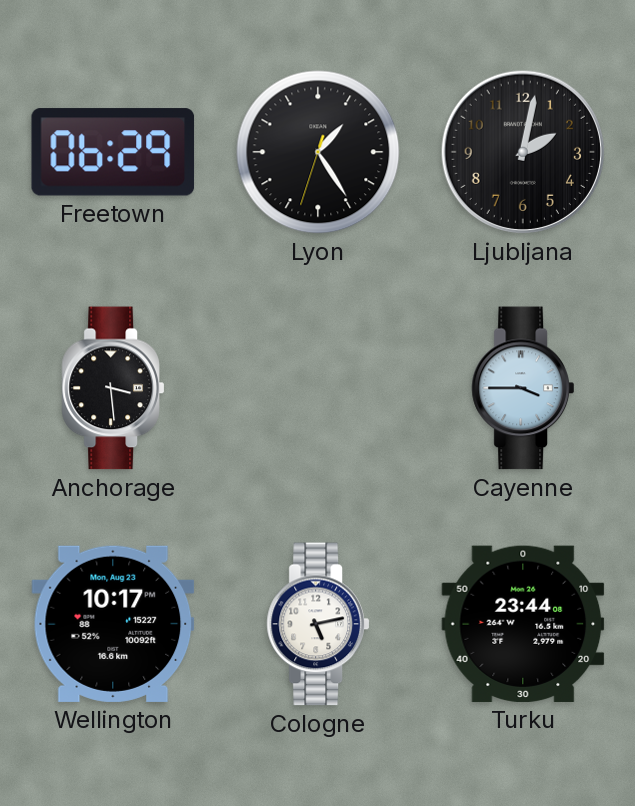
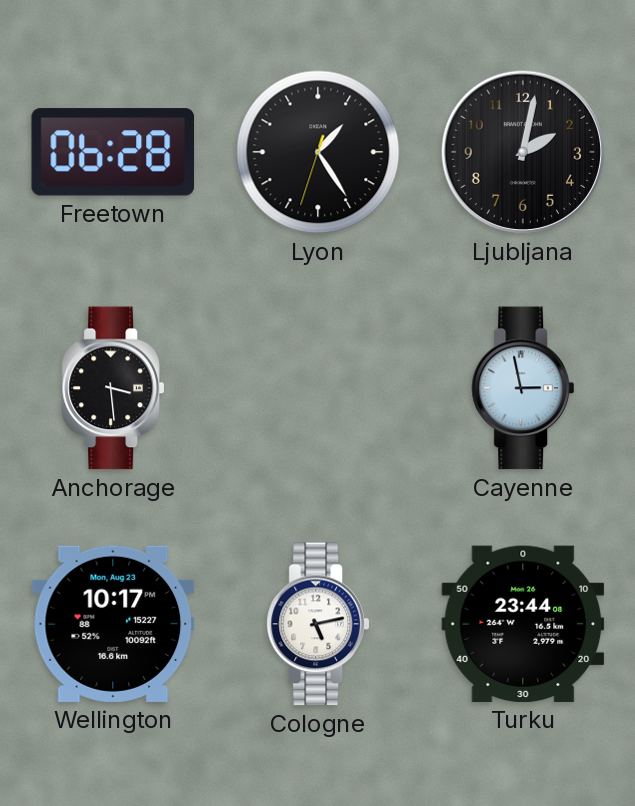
Freetown: 06:29 -> 06:28
Cayenne: 3:45 -> 2:58
